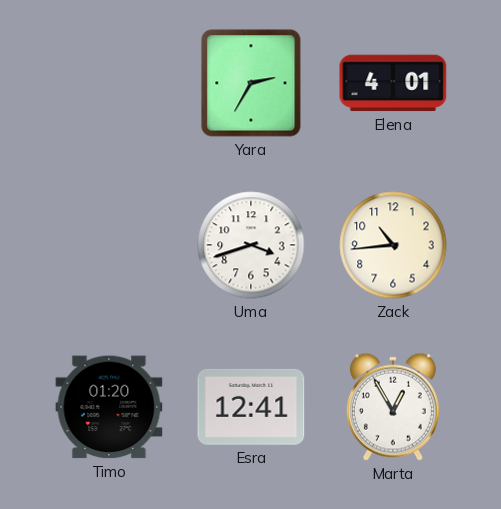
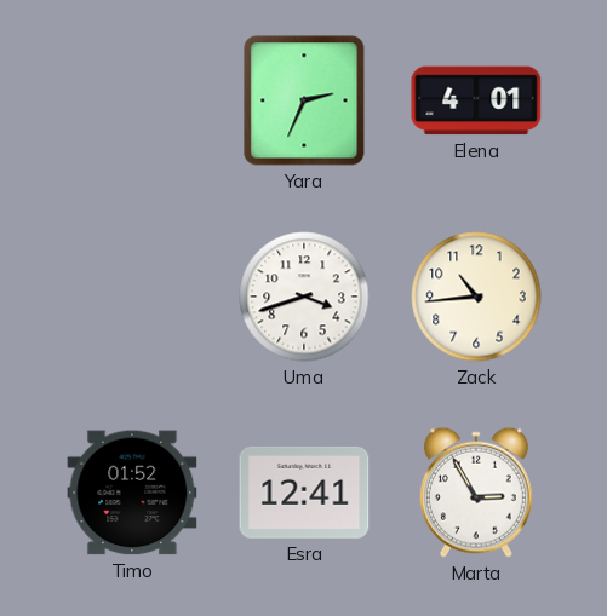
Yara: 2:35 -> 2:34
Timo: 01:20 -> 01:52
Marta: 12:55 -> 2:55
